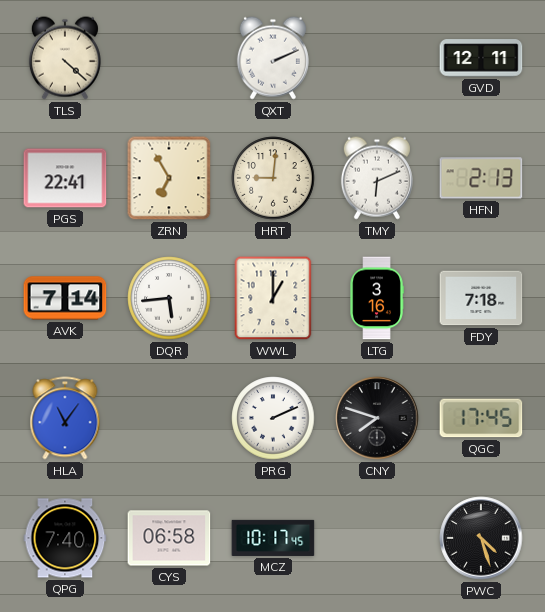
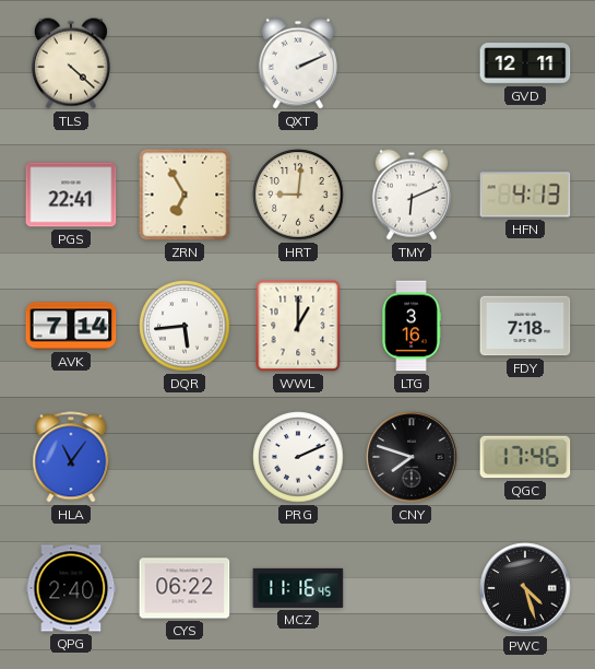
HFN: 2:13 -> 4:13
QGC: 17:45 -> 17:46
QPG: 7:40 -> 2:40
CYS: 06:58 -> 06:22
MCZ: 10:17 -> 11:16
